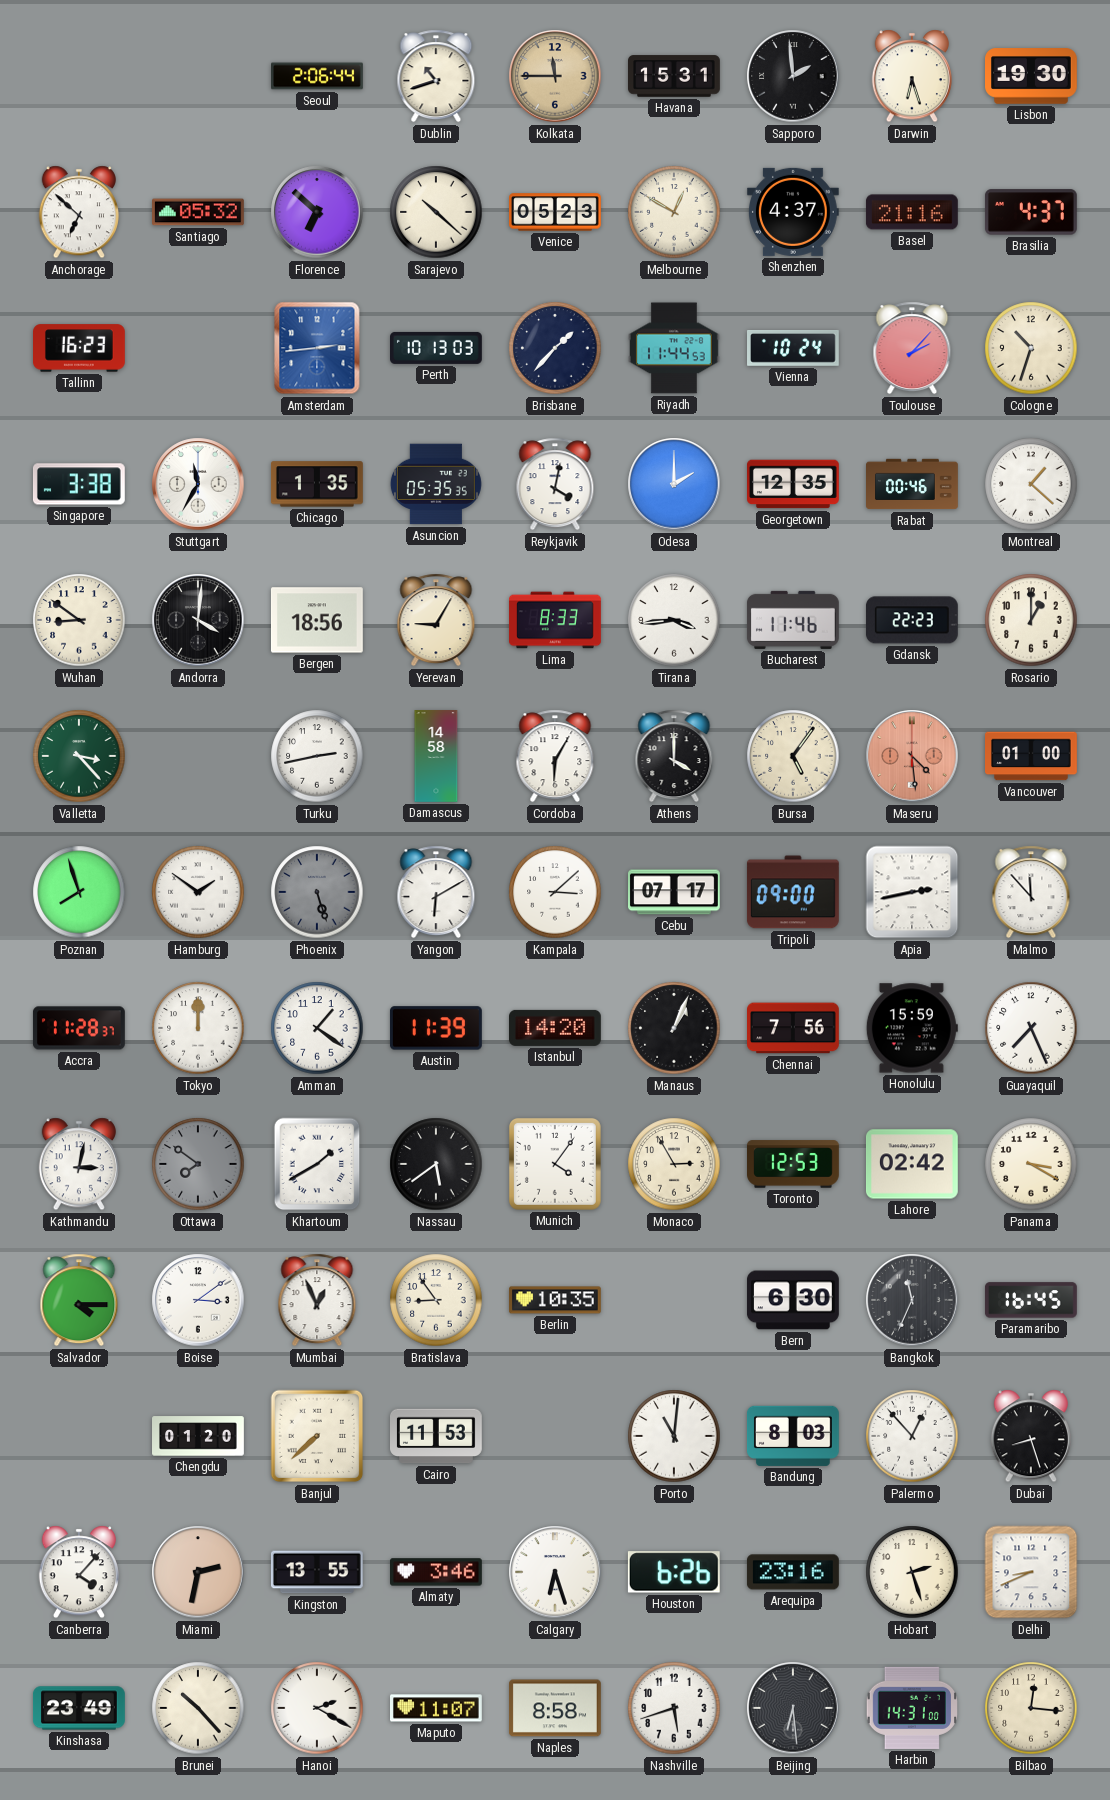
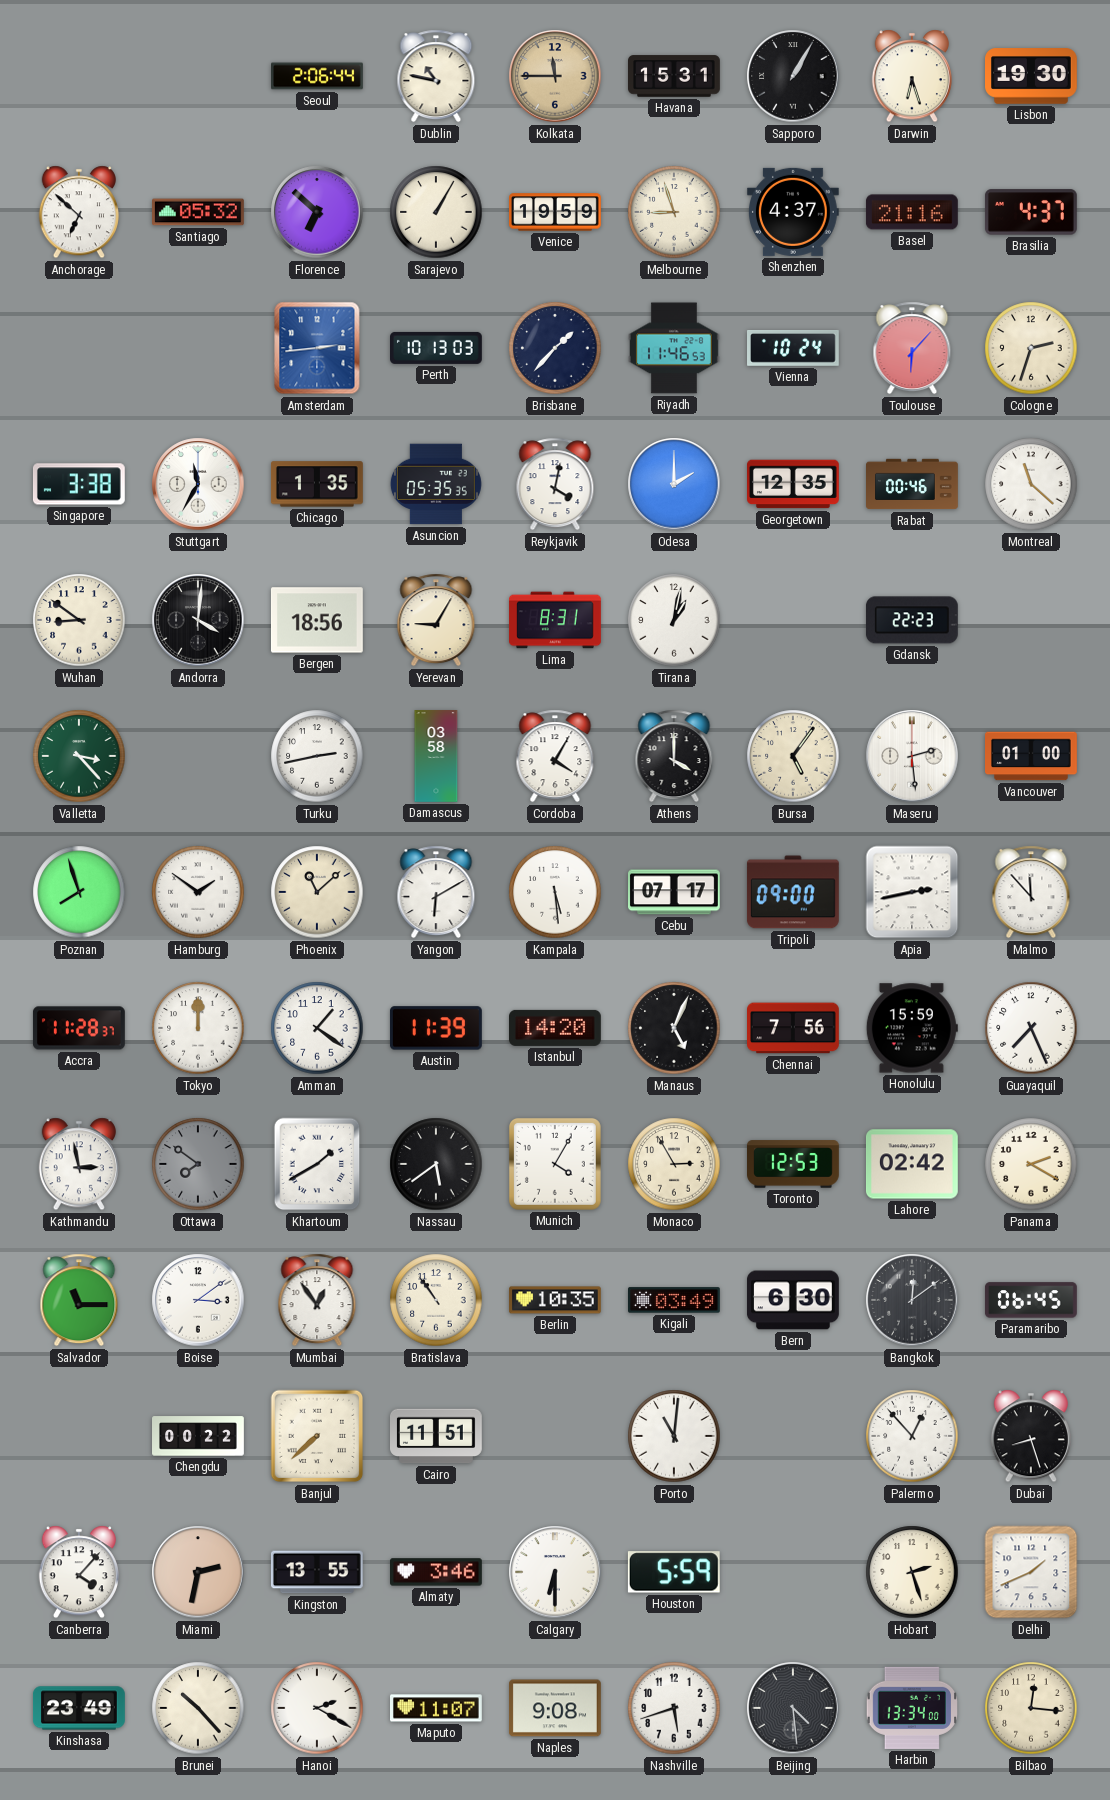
Dublin: 10:42 -> 10:47
Sapporo: 1:59 -> 1:05
Sarajevo: 10:22 -> 1:05
Venice: 05:23 -> 19:59
Melbourne: 12:50 -> 8:57
Tallinn: 16:23 -> none
Riyadh: 11:44 -> 11:46
Toulouse: 2:07 -> 6:07
Cologne: 10:33 -> 2:33
Montreal: 1:22 -> 11:22
Lima: 8:33 -> 8:31
Tirana: 3:44 -> 1:02
Bucharest: 11:46 -> none
Rosario: 1:00 -> none
Damascus: 14:58 -> 03:58
Cordoba: 6:05 -> 4:05
Maseru: 4:29 -> 2:29
Maseru dial: salmon -> white
Phoenix: 5:27 -> 11:08
Phoenix dial: grey -> cream
Kampala: 3:08 -> 5:29
Manaus: 1:04 -> 5:04
Kathmandu: 3:02 -> 2:58
Munich: 4:06 -> 4:05
Panama: 3:20 -> 2:20
Salvador: 4:15 -> 11:15
Mumbai: 12:56 -> 12:54
Bratislava: 8:54 -> 10:54
Kigali: none -> 03:49
Bangkok: 11:34 -> 12:09
Paramaribo: 16:45 -> 06:45
Chengdu: 01:20 -> 00:22
Cairo: 11:53 -> 11:51
Bandung: 8:03 -> none
Calgary: 6:27 -> 6:30
Houston: 6:26 -> 5:59
Arequipa: 23:16 -> none
Delhi: 8:41 -> 1:41
Naples: 8:58 -> 9:08
Beijing: 6:29 -> 4:29
Harbin: 14:31 -> 13:34
